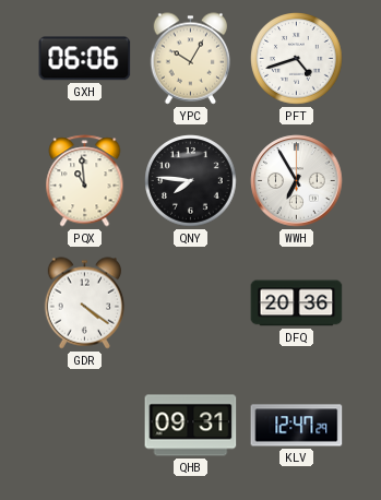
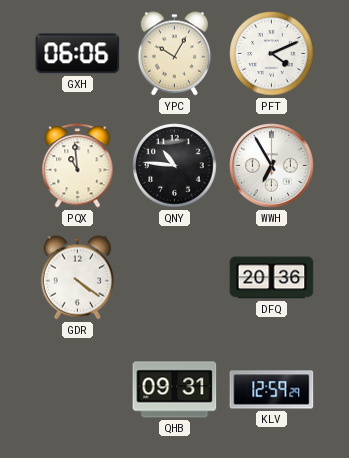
PFT: 4:42 -> 4:11
QNY: 7:46 -> 10:46
KLV: 12:47 -> 12:59
